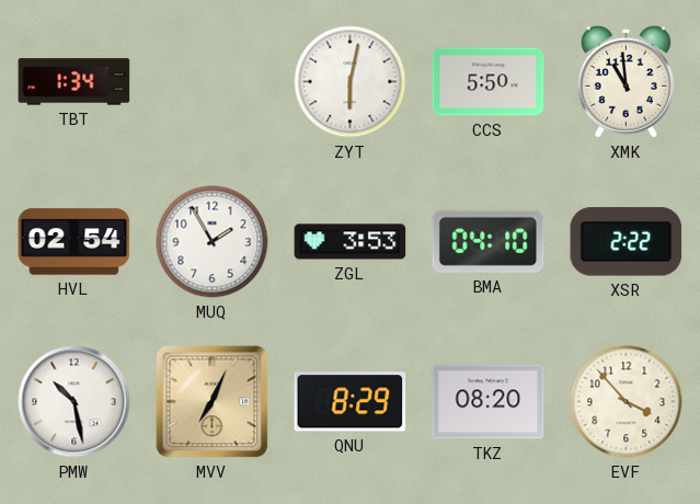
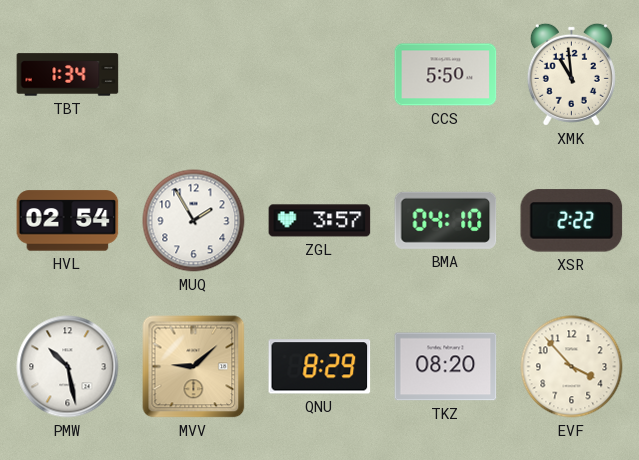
ZYT: 6:02 -> none
ZGL: 3:53 -> 3:57
MVV: 7:04 -> 9:08
